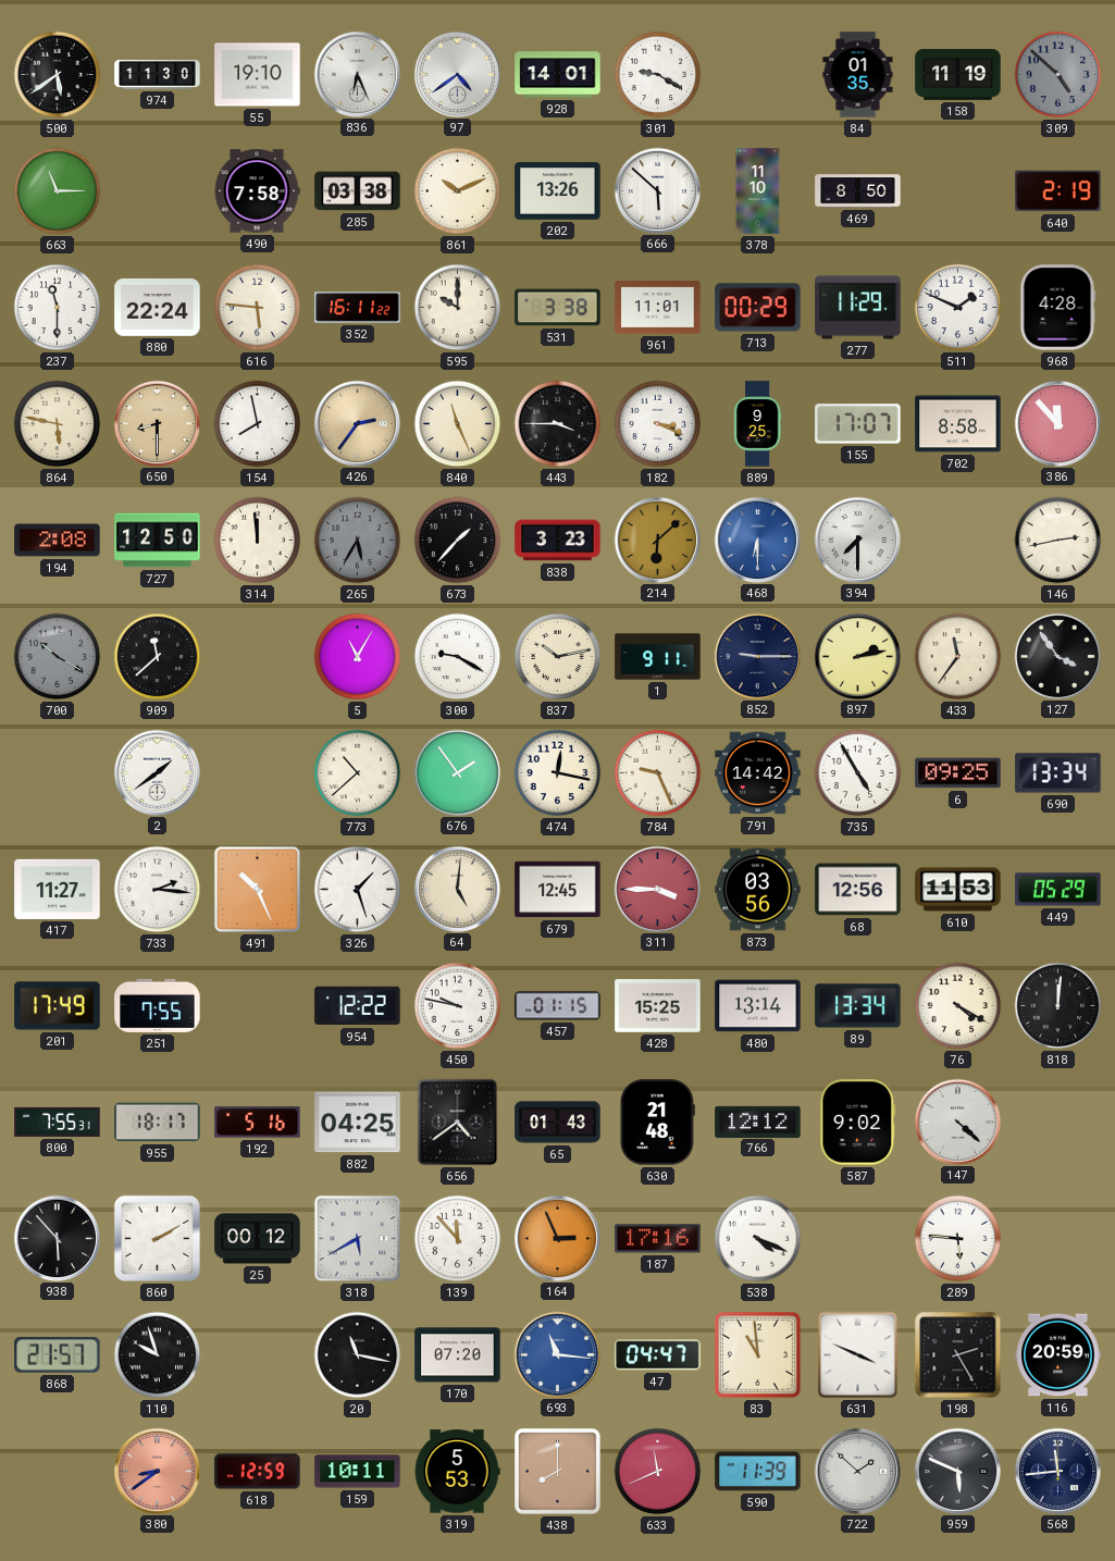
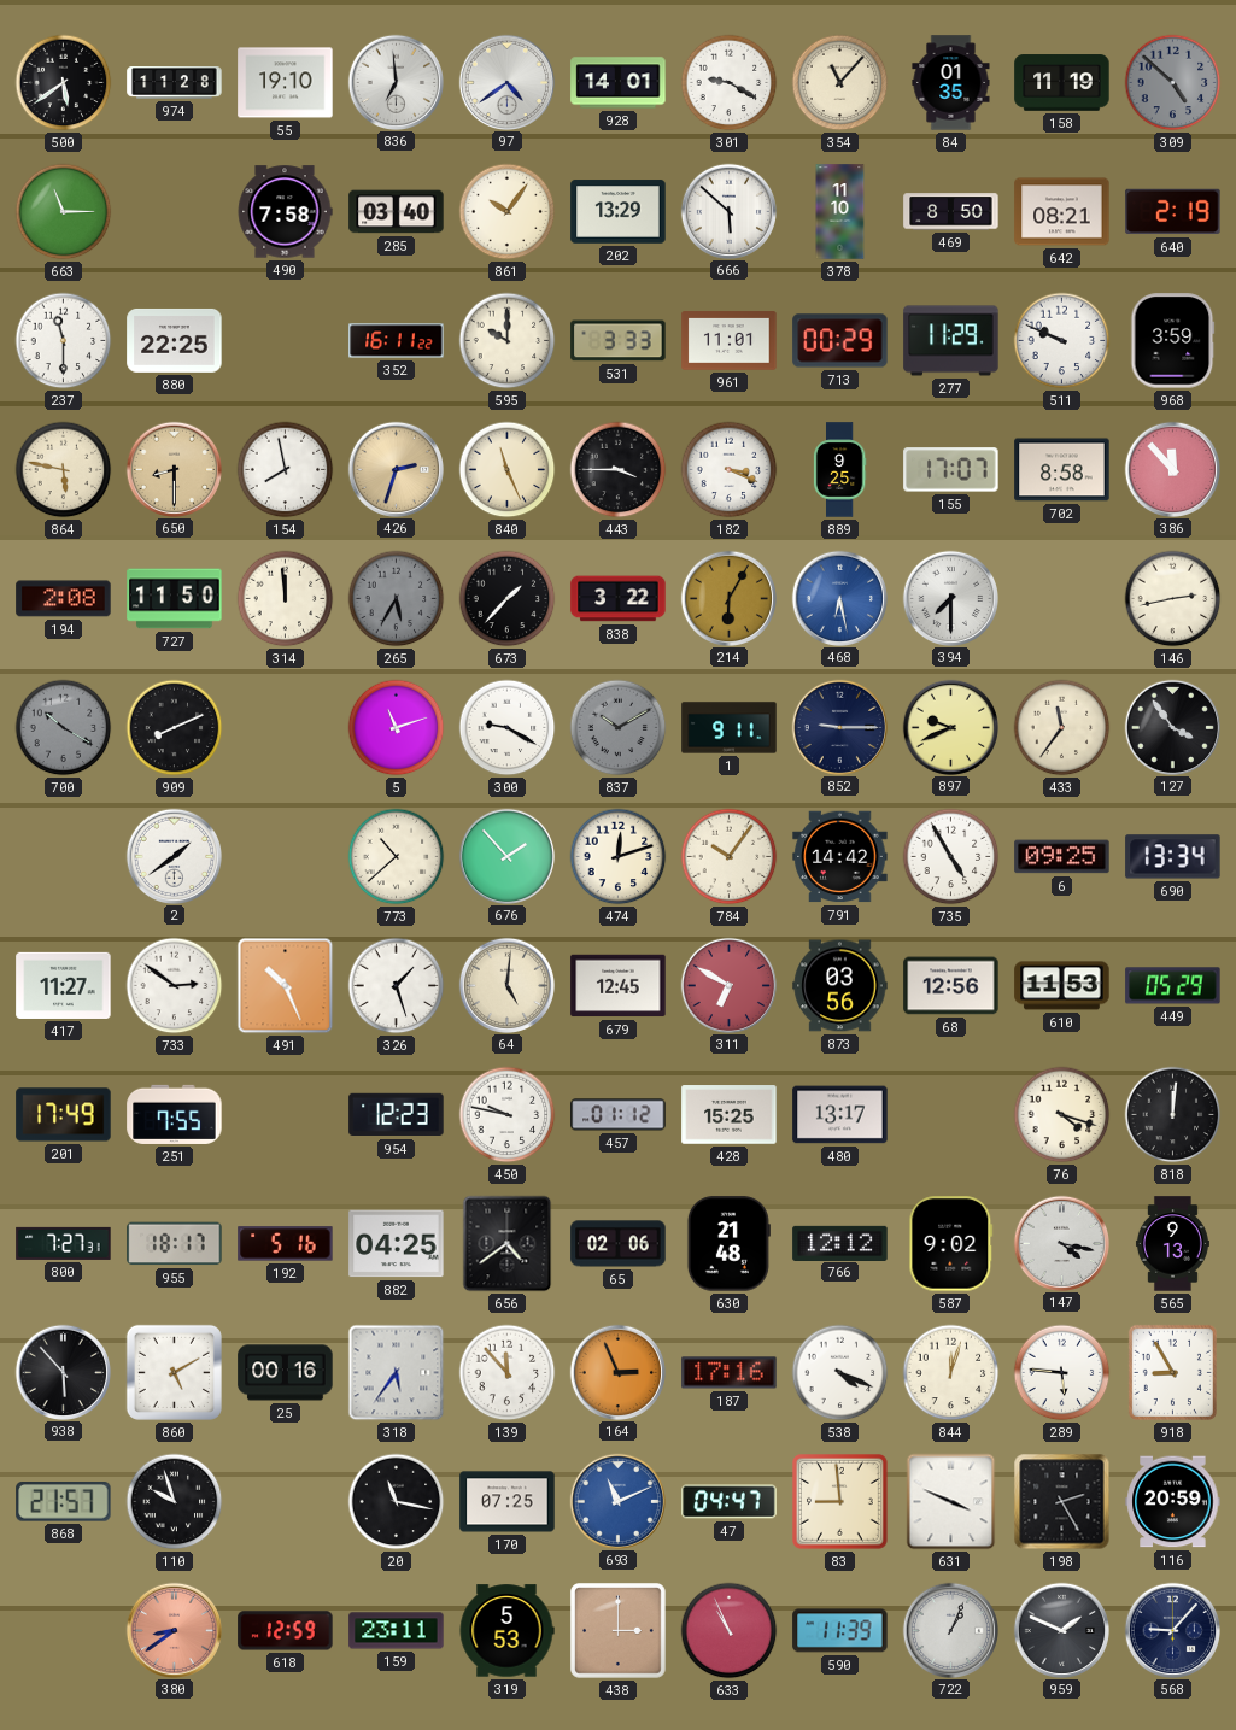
974: 11:30 -> 11:28
836: 6:26 -> 6:59
354: none -> 11:07
285: 03:38 -> 03:40
861: 10:11 -> 10:06
202: 13:26 -> 13:29
642: none -> 08:21
880: 22:24 -> 22:25
616: 5:46 -> none
531: 3:38 -> 3:33
511: 1:49 -> 9:49
968: 4:28 -> 3:59
426: 2:36 -> 2:33
727: 12:50 -> 11:50
838: 3:23 -> 3:22
214: 6:08 -> 6:05
468: 6:30 -> 6:28
909: 11:38 -> 8:11
5: 11:05 -> 11:12
837: 10:13 -> 10:10
837 dial: cream -> grey
897: 2:13 -> 9:41
676: 1:54 -> 1:53
474: 12:17 -> 12:12
784: 9:26 -> 10:06
733: 2:16 -> 2:51
311: 3:45 -> 6:50
954: 12:22 -> 12:23
457: 01:15 -> 01:12
480: 13:14 -> 13:17
89: 13:34 -> none
76: 4:20 -> 4:18
800: 7:55 -> 7:27
65: 01:43 -> 02:06
147: 4:22 -> 4:17
565: none -> 9:13
860: 2:10 -> 5:10
25: 00:12 -> 00:16
318: 5:40 -> 5:36
844: none -> 12:03
918: none -> 8:55
170: 07:20 -> 07:25
693: 11:16 -> 11:11
83: 10:59 -> 8:59
159: 10:11 -> 23:11
438: 8:00 -> 3:00
633: 11:41 -> 10:56
722: 1:52 -> 1:04
959: 5:49 -> 1:49
568: 11:44 -> 9:07
